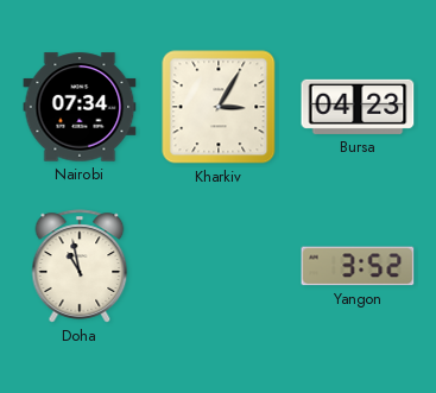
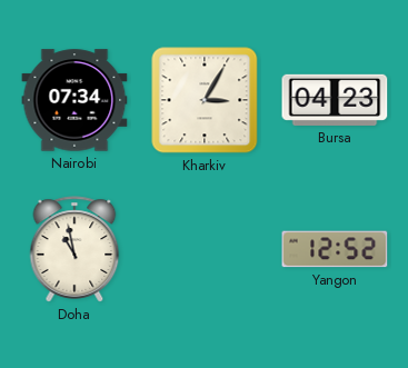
Yangon: 3:52 -> 12:52
